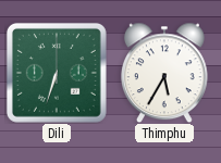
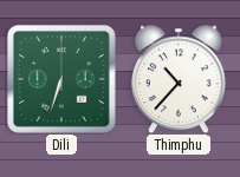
Thimphu: 5:35 -> 10:37
